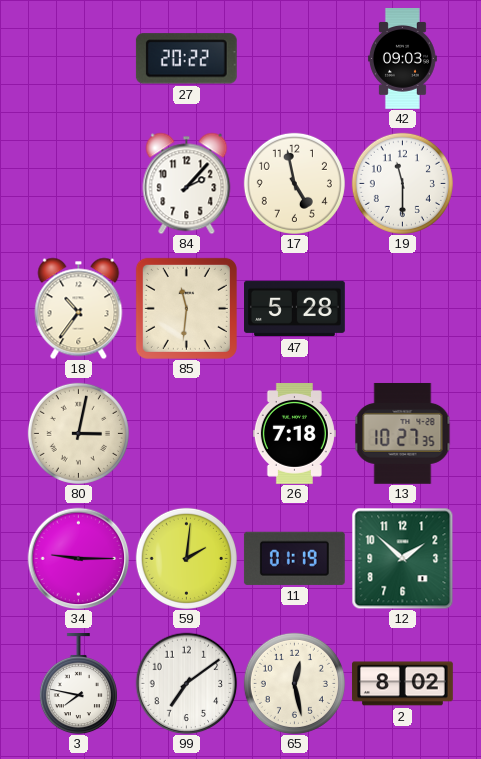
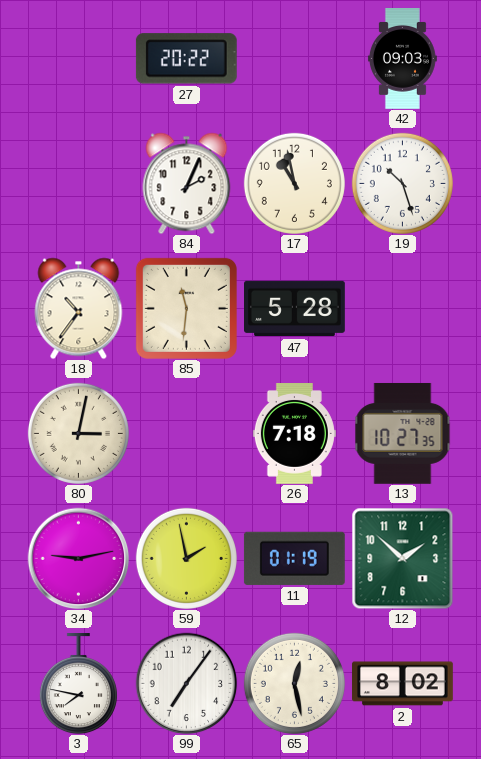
84: 2:07 -> 2:04
17: 4:58 -> 10:58
19: 11:30 -> 10:27
34: 9:15 -> 9:13
59: 2:01 -> 1:58
99: 7:09 -> 7:06
